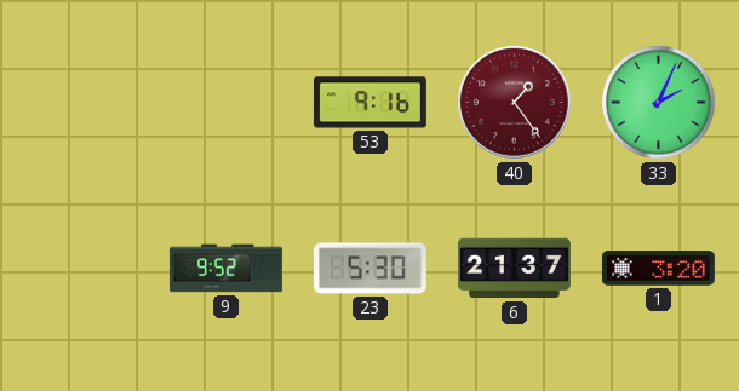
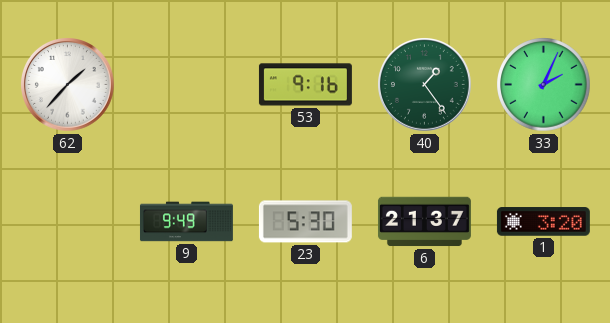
62: none -> 1:37
40 dial: burgundy -> green
9: 9:52 -> 9:49
